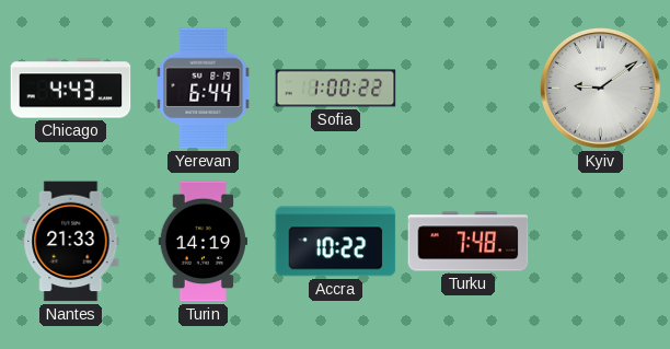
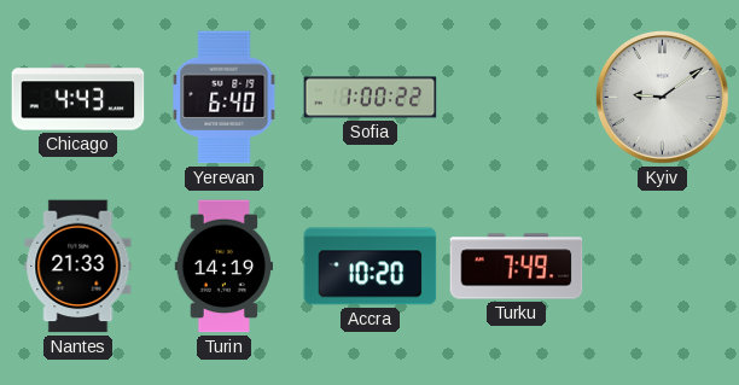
Yerevan: 6:44 -> 6:40
Accra: 10:22 -> 10:20
Turku: 7:48 -> 7:49
